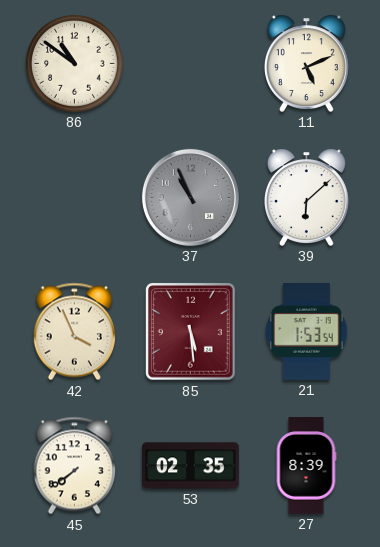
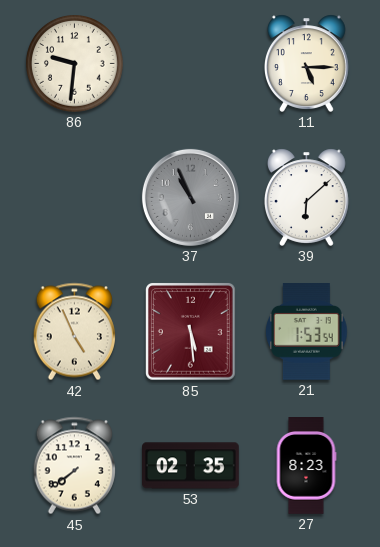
86: 10:51 -> 9:31
11: 5:11 -> 5:15
42: 3:56 -> 4:56
27: 8:39 -> 8:23
